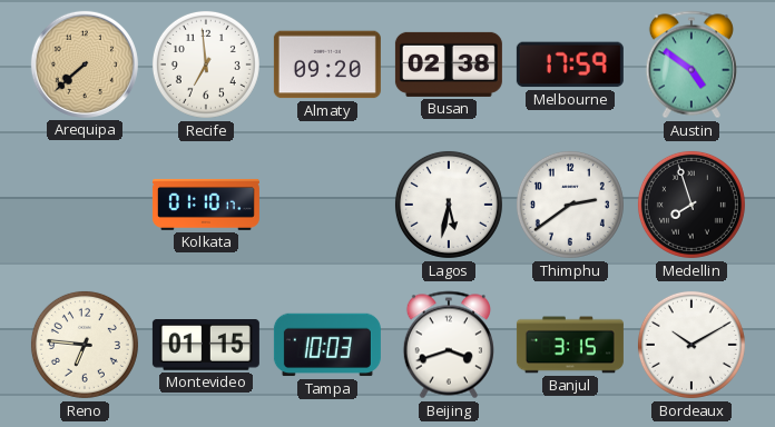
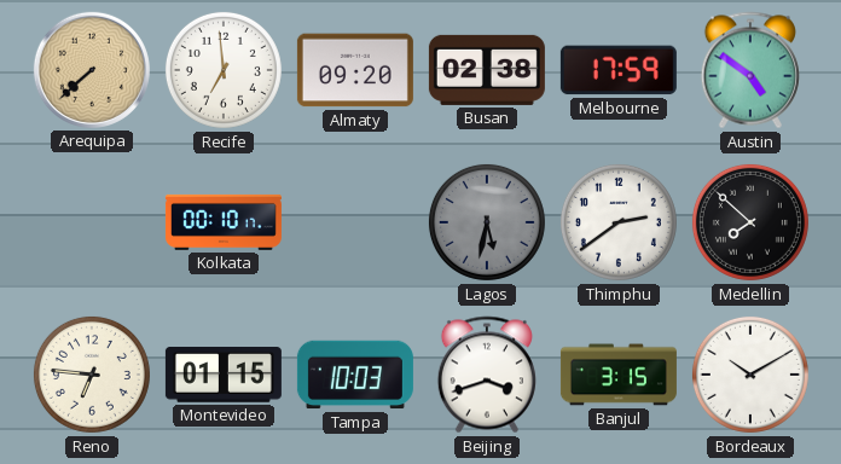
Kolkata: 01:10 -> 00:10
Lagos dial: white -> grey
Medellin: 7:57 -> 7:52
